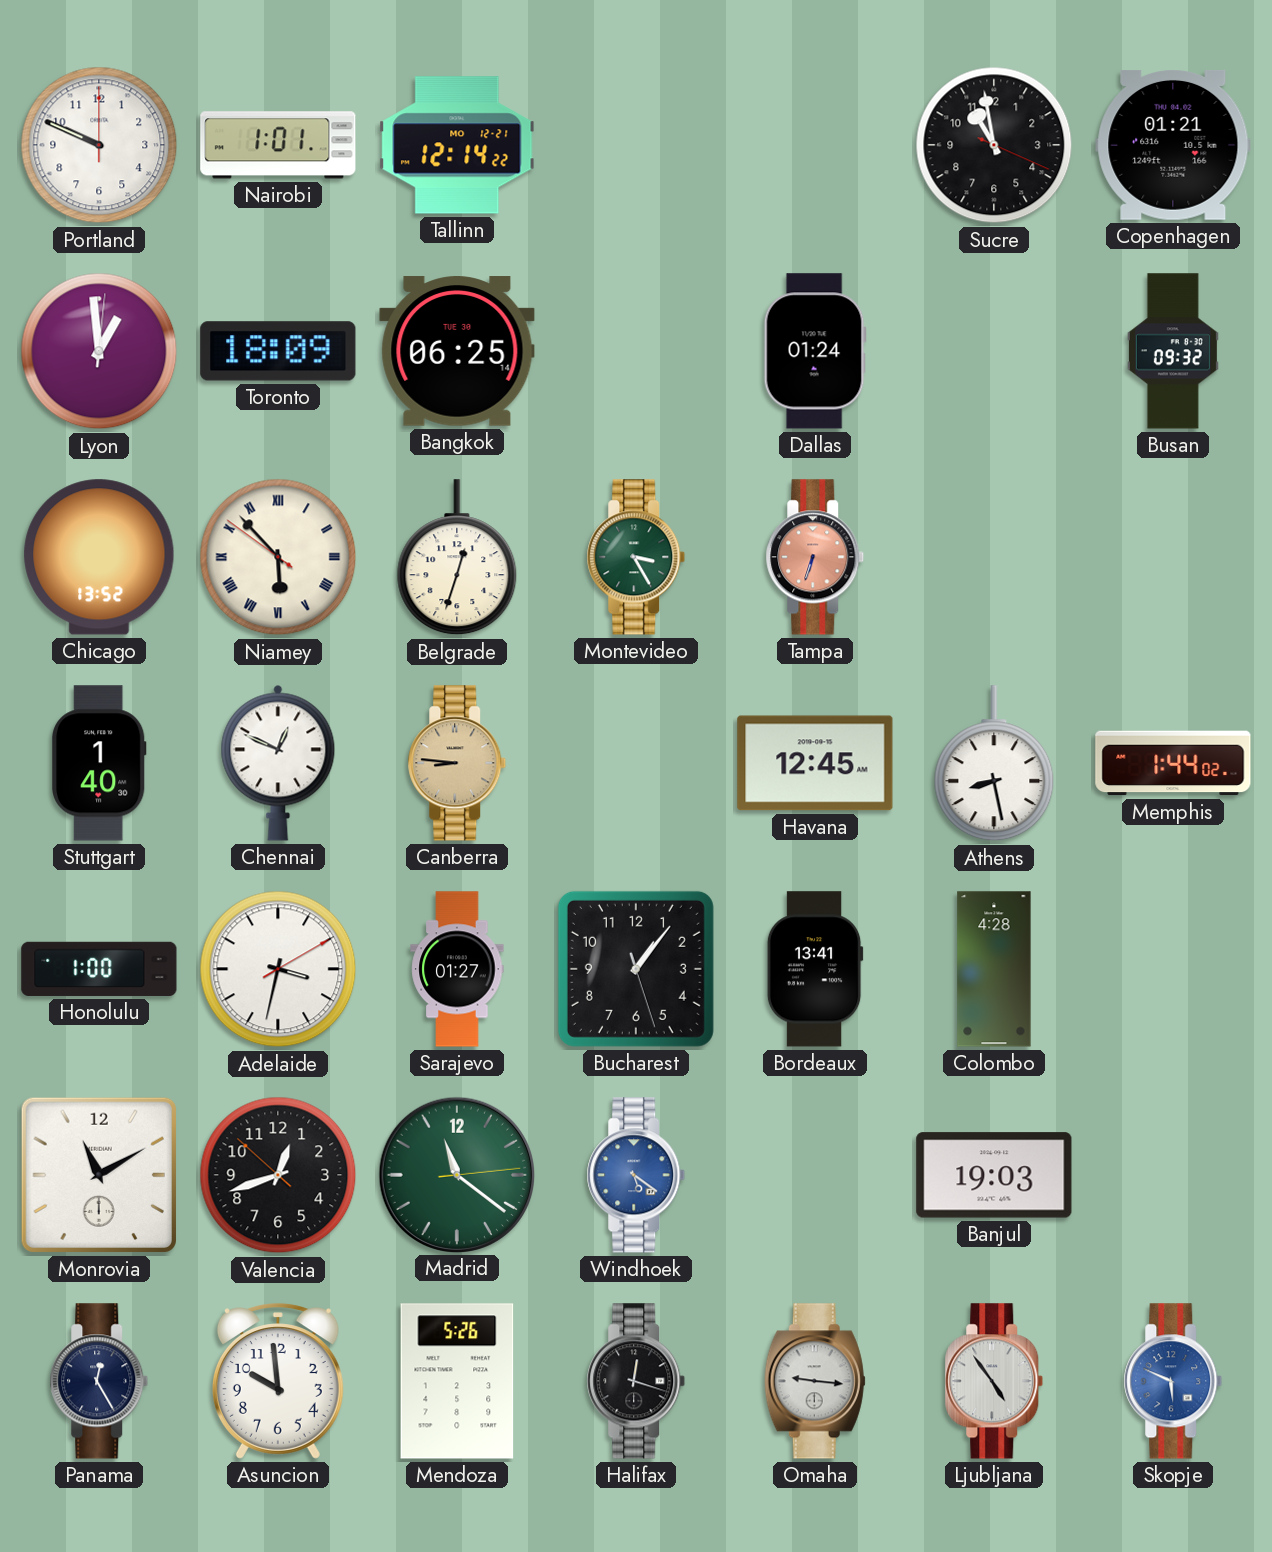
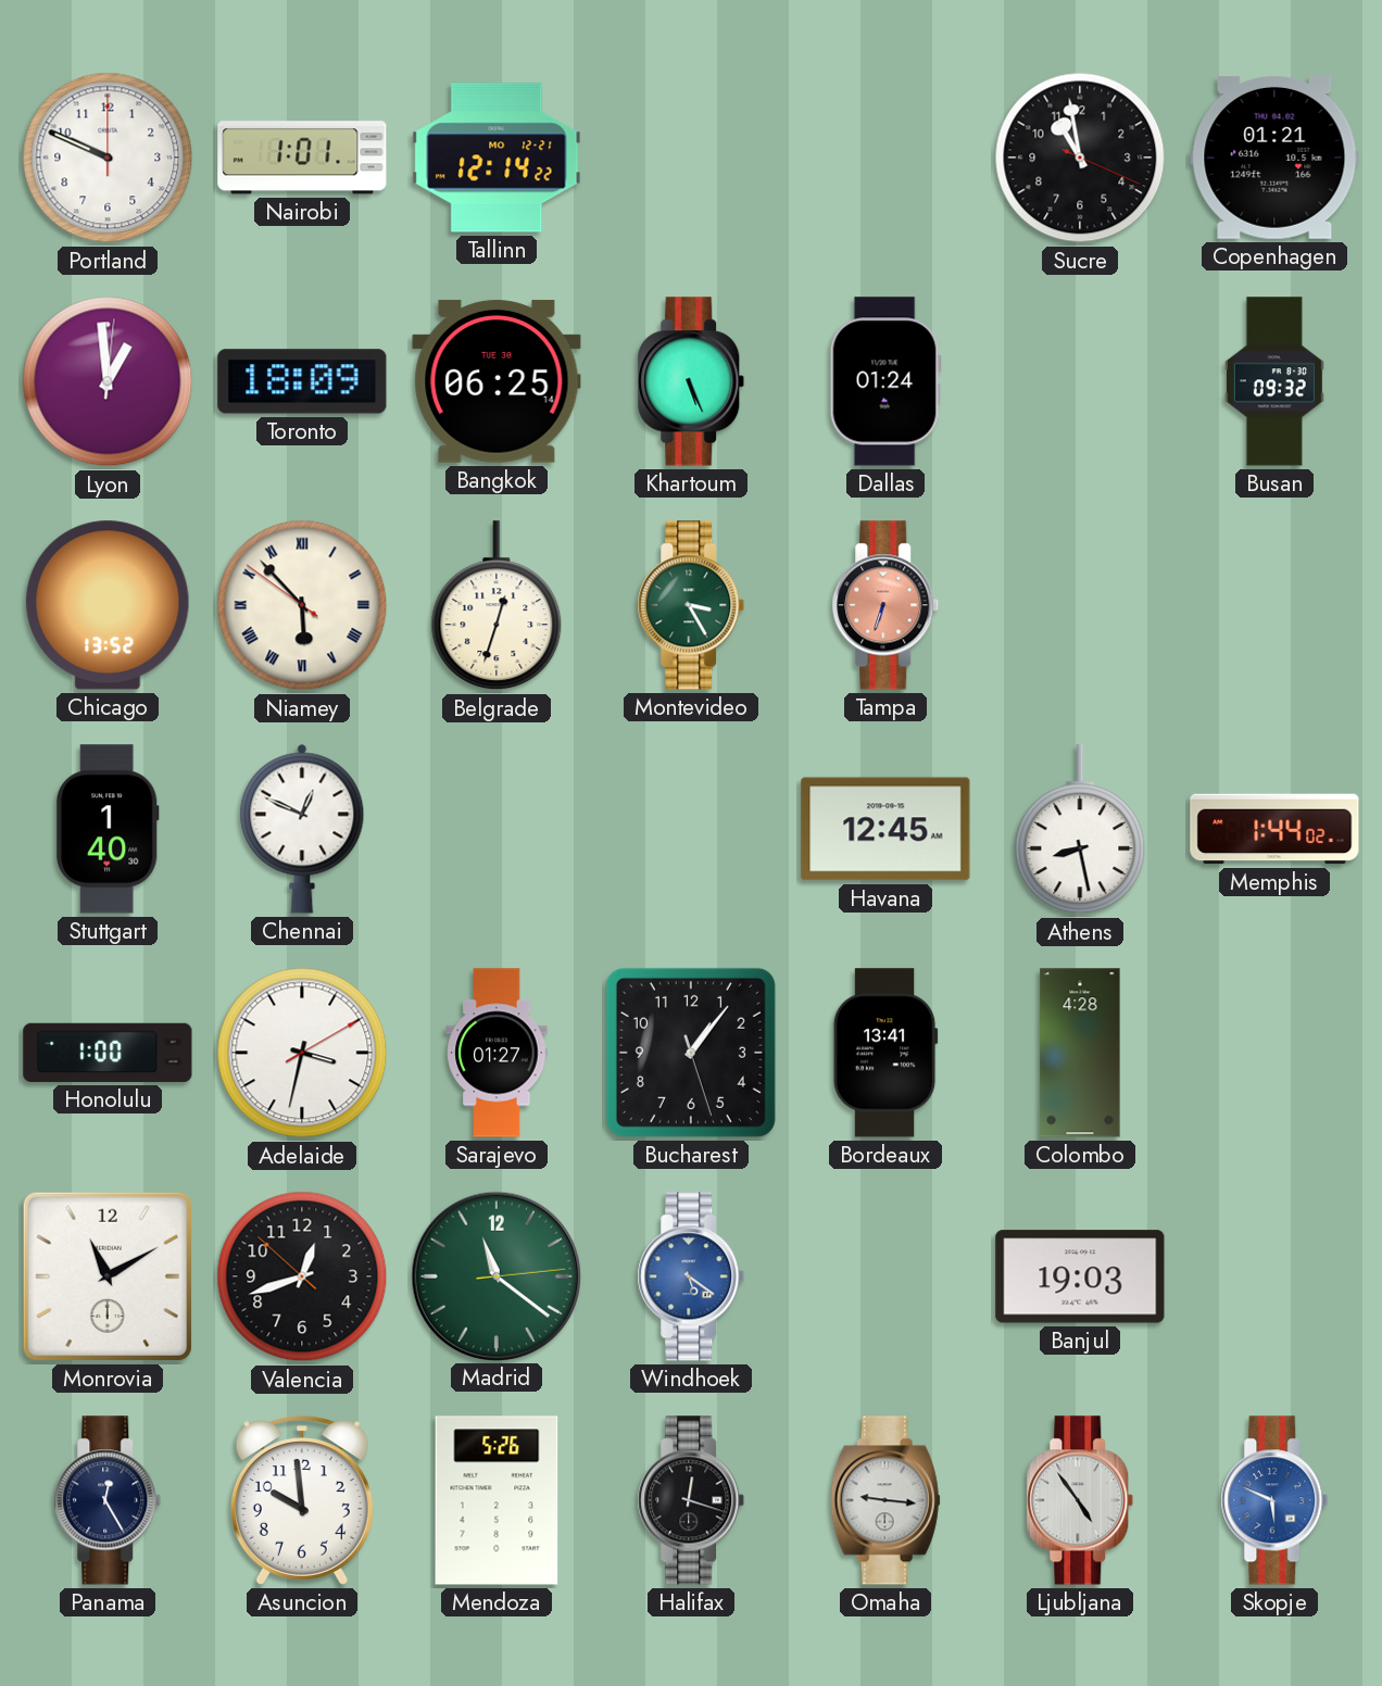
Khartoum: none -> 5:26
Canberra: 8:46 -> none
